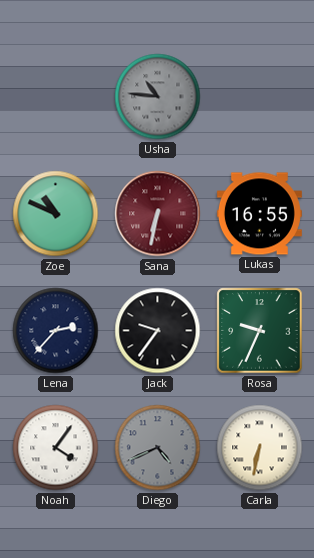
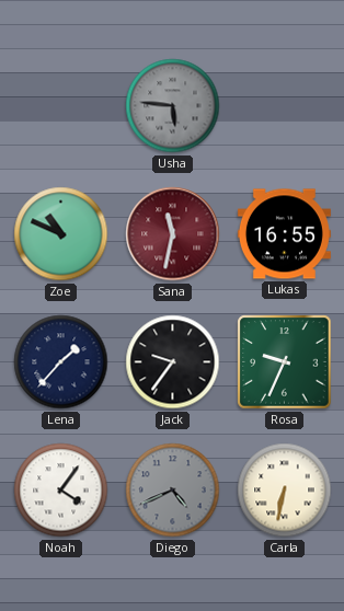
Usha: 10:46 -> 5:46
Sana: 6:32 -> 11:32
Lena: 2:37 -> 1:37
